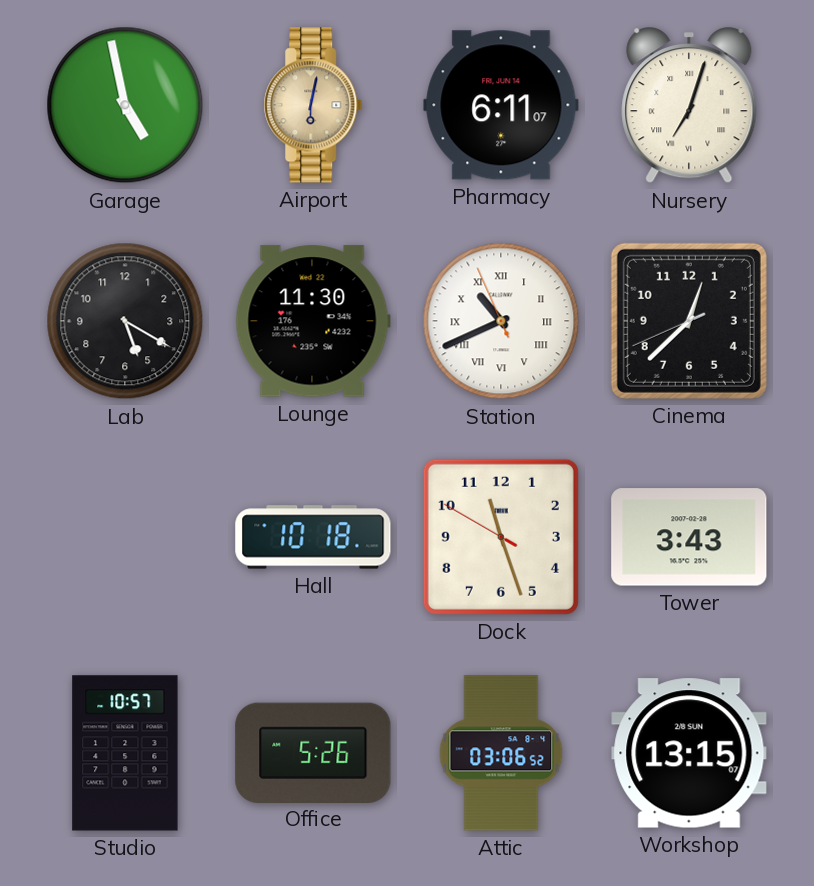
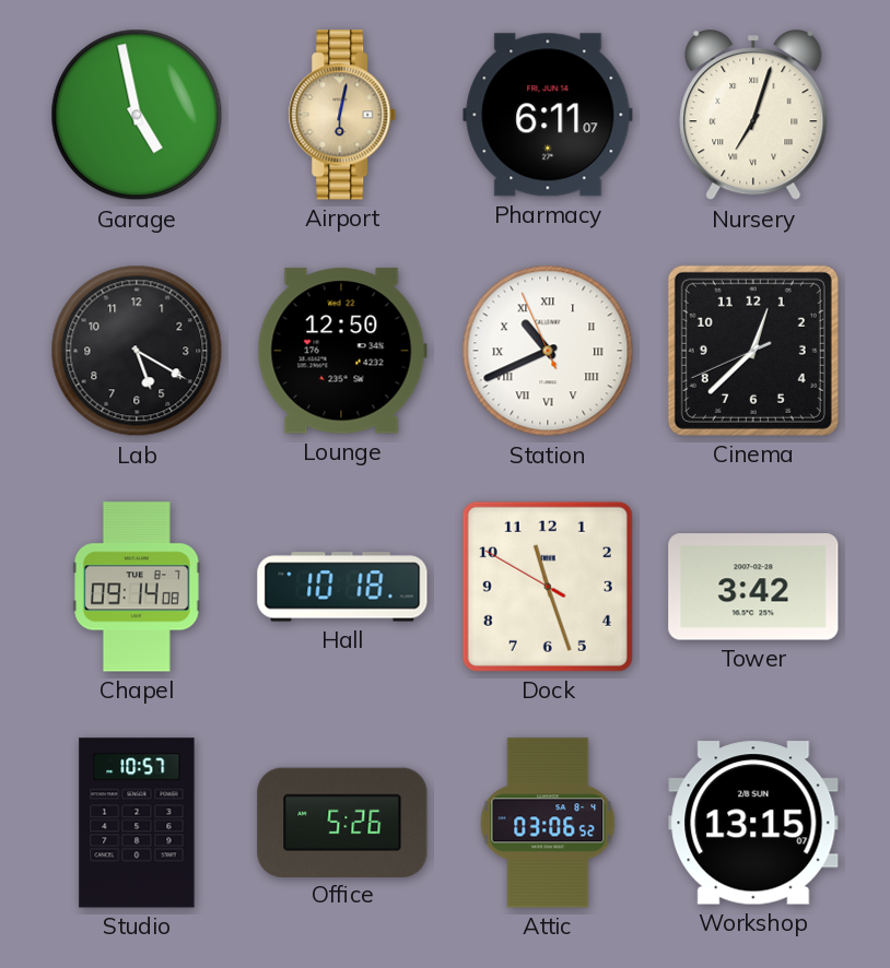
Lounge: 11:30 -> 12:50
Chapel: none -> 09:14
Tower: 3:43 -> 3:42
